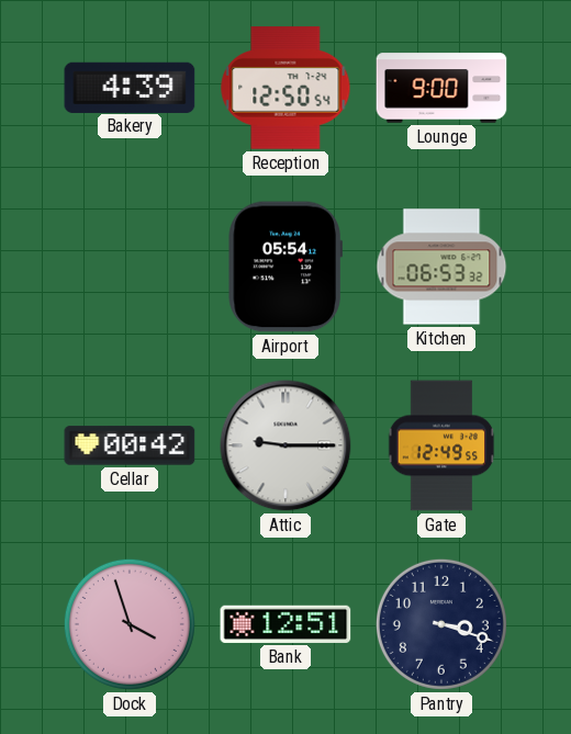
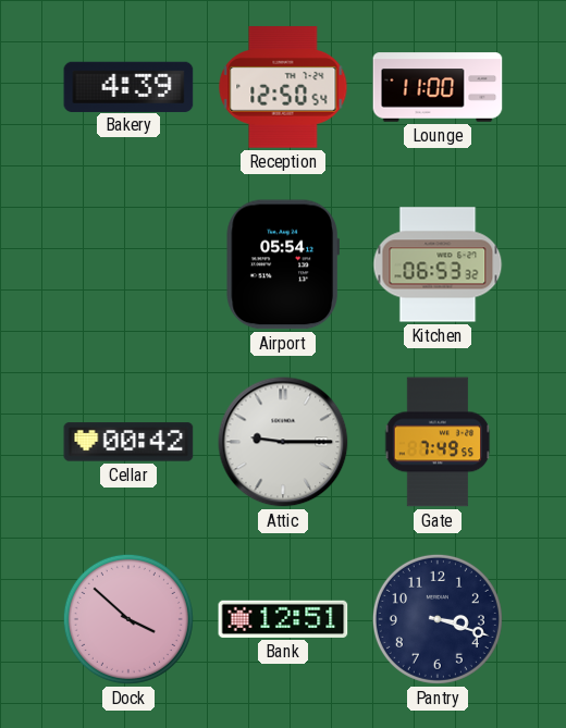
Lounge: 9:00 -> 11:00
Gate: 12:49 -> 7:49
Dock: 3:57 -> 3:52
